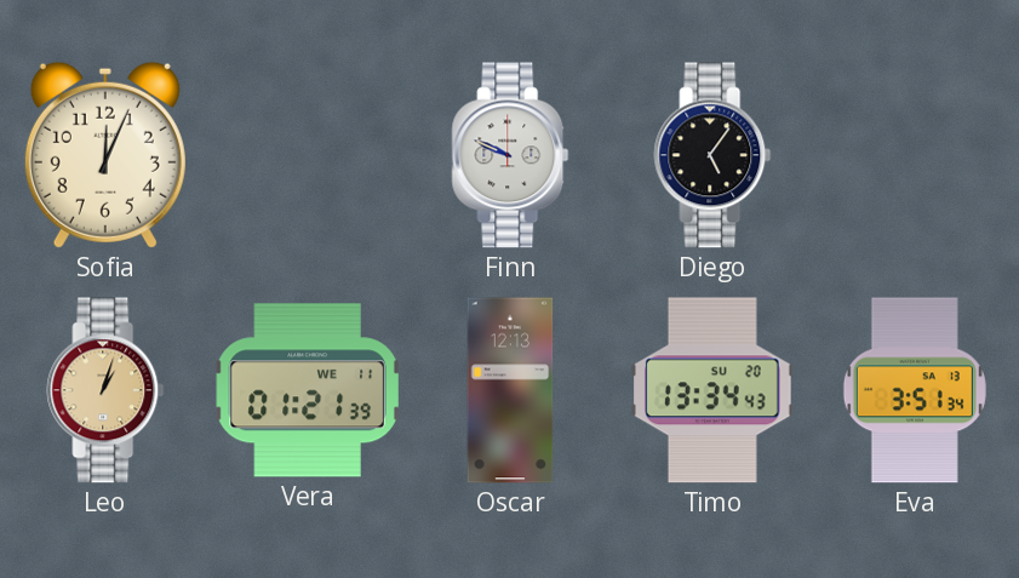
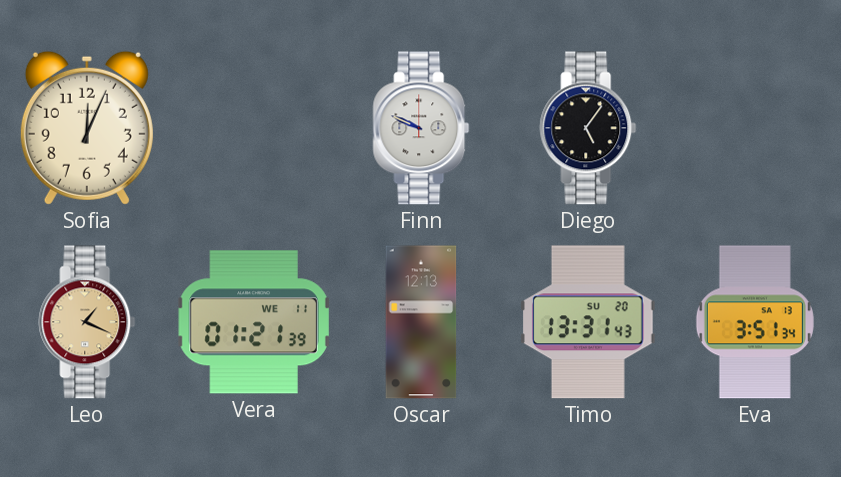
Leo: 1:03 -> 1:19
Timo: 13:34 -> 13:31
